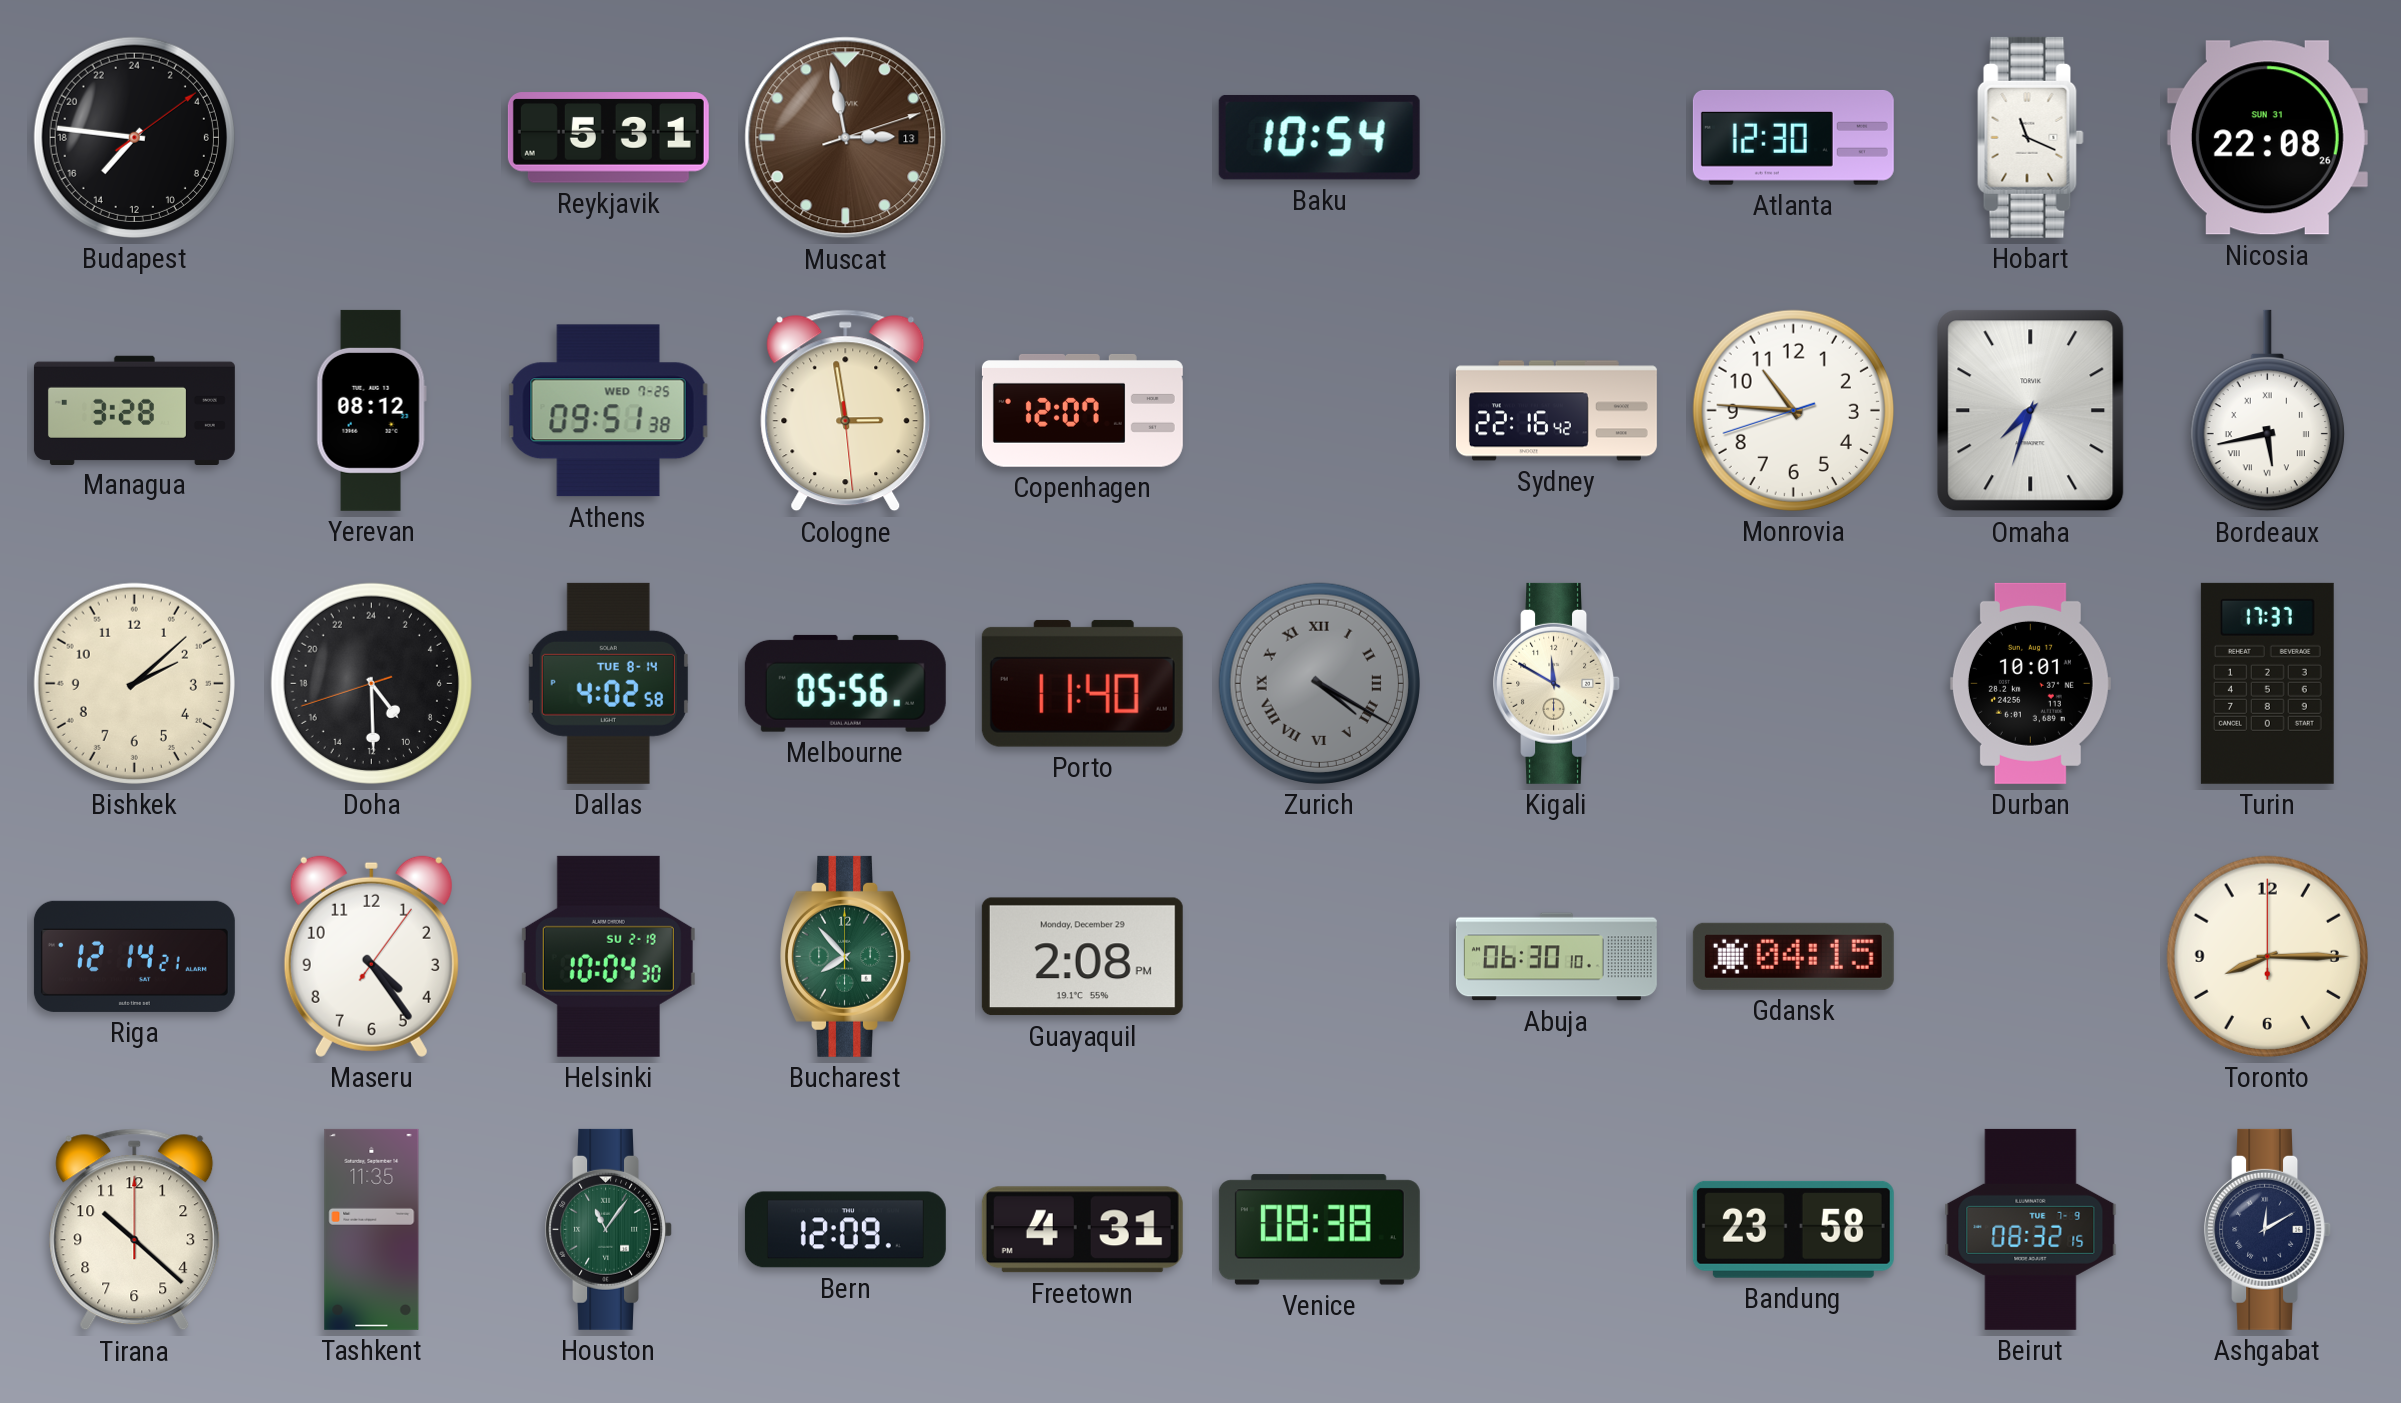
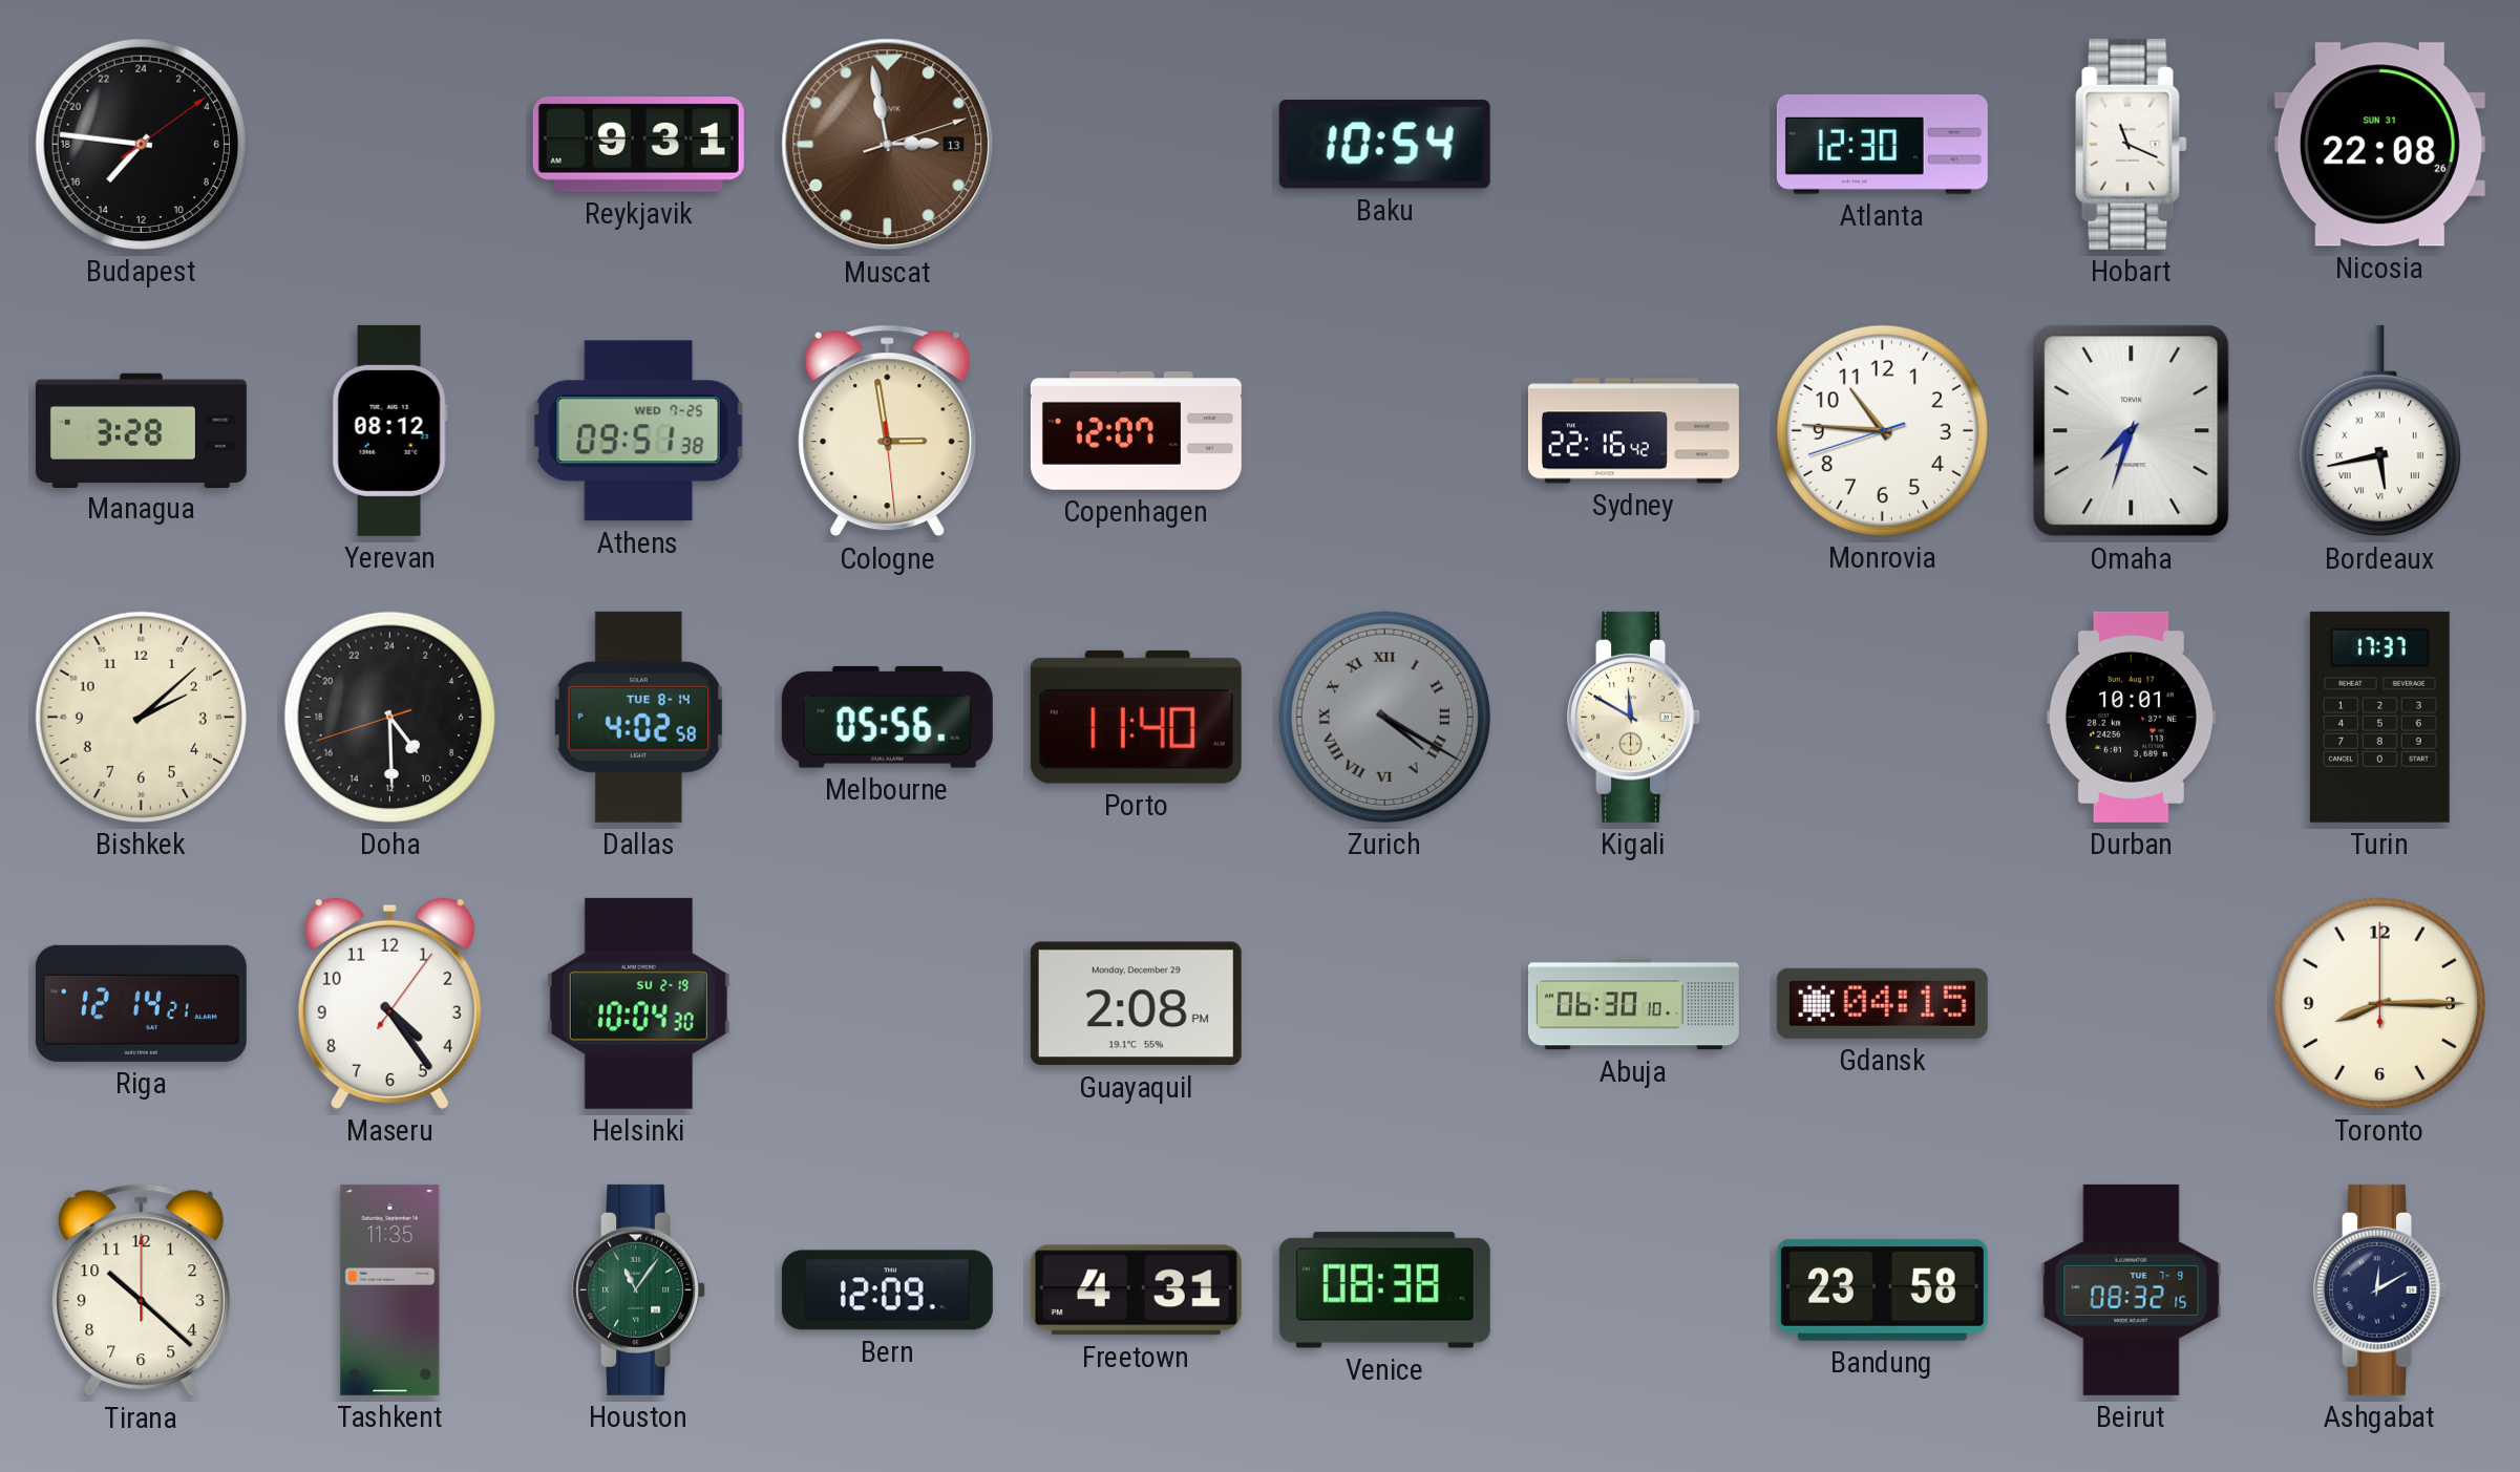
Reykjavik: 5:31 -> 9:31
Bucharest: 7:53 -> none
